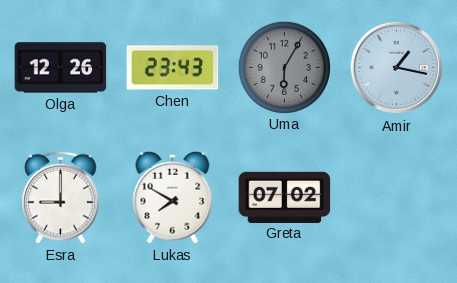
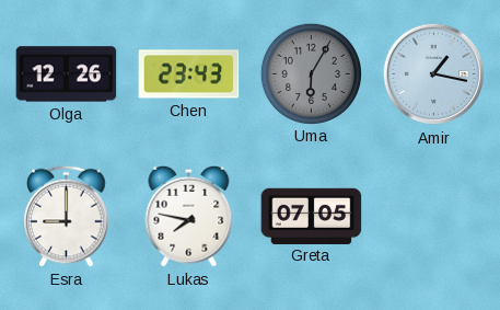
Lukas: 7:50 -> 7:47
Greta: 07:02 -> 07:05
